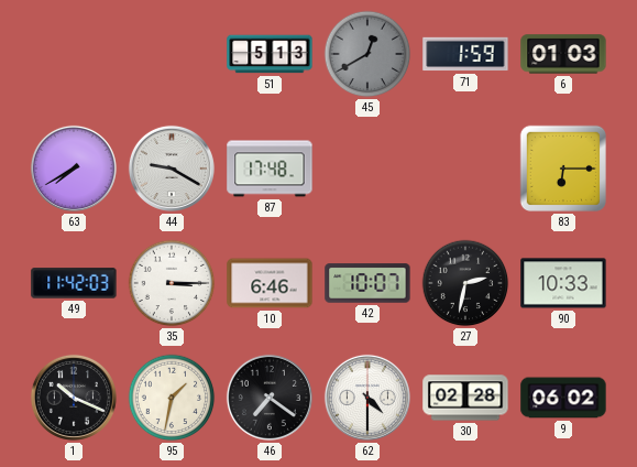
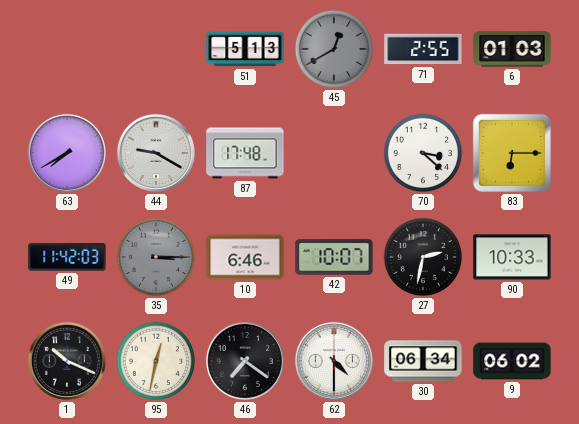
71: 1:59 -> 2:55
70: none -> 3:22
35 dial: white -> grey
95: 1:32 -> 12:32
30: 02:28 -> 06:34
